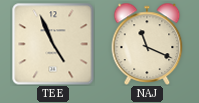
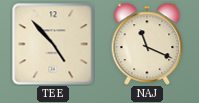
TEE: 4:56 -> 4:53
